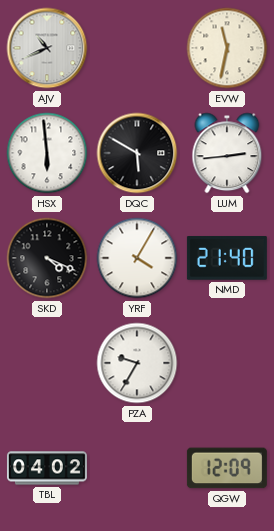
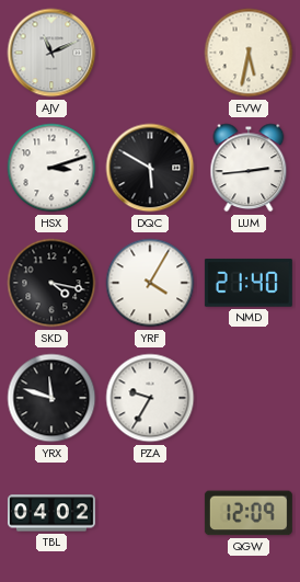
AJV: 10:41 -> 11:11
EVW: 11:32 -> 5:32
HSX: 5:59 -> 3:12
SKD: 4:19 -> 4:17
YRX: none -> 11:48
